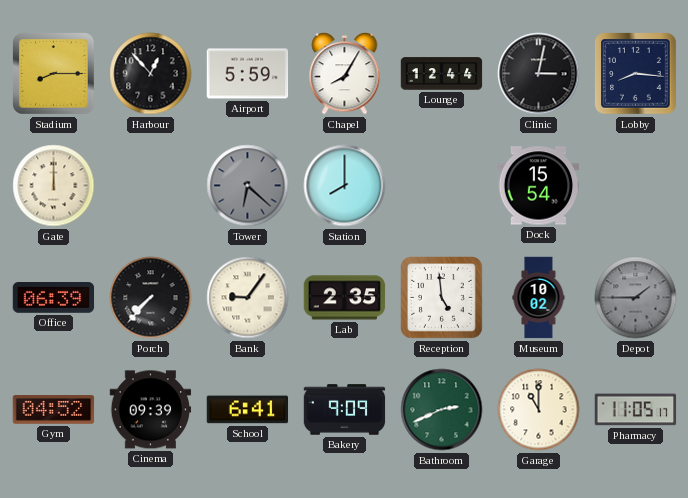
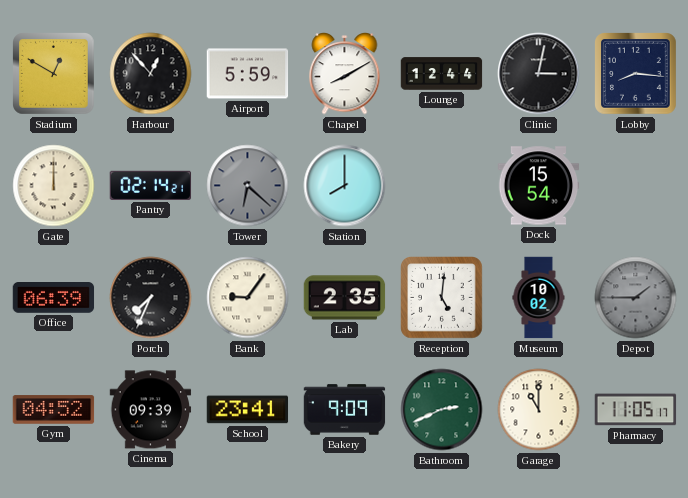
Stadium: 8:15 -> 12:50
Chapel: 8:05 -> 8:10
Pantry: none -> 02:14
Porch: 7:37 -> 7:34
Reception: 4:59 -> 5:01
School: 6:41 -> 23:41
